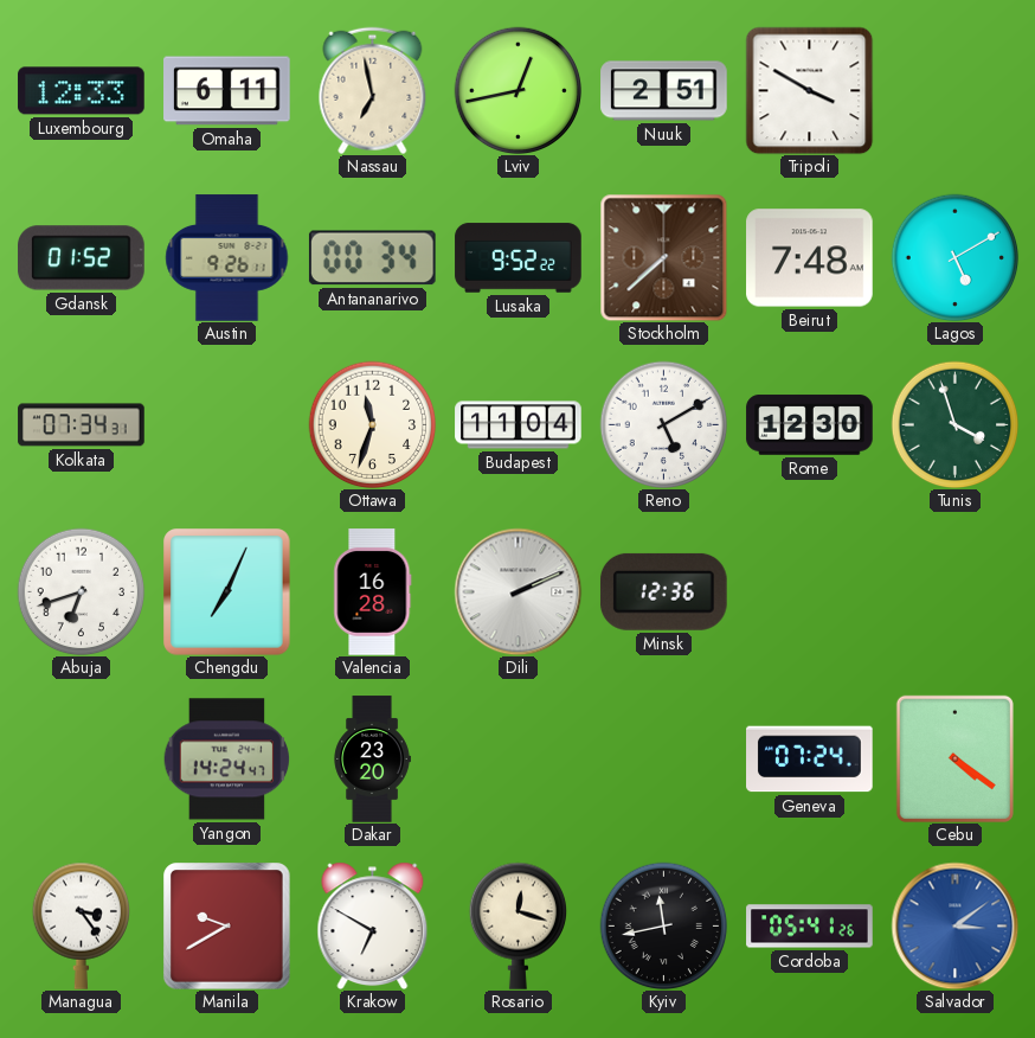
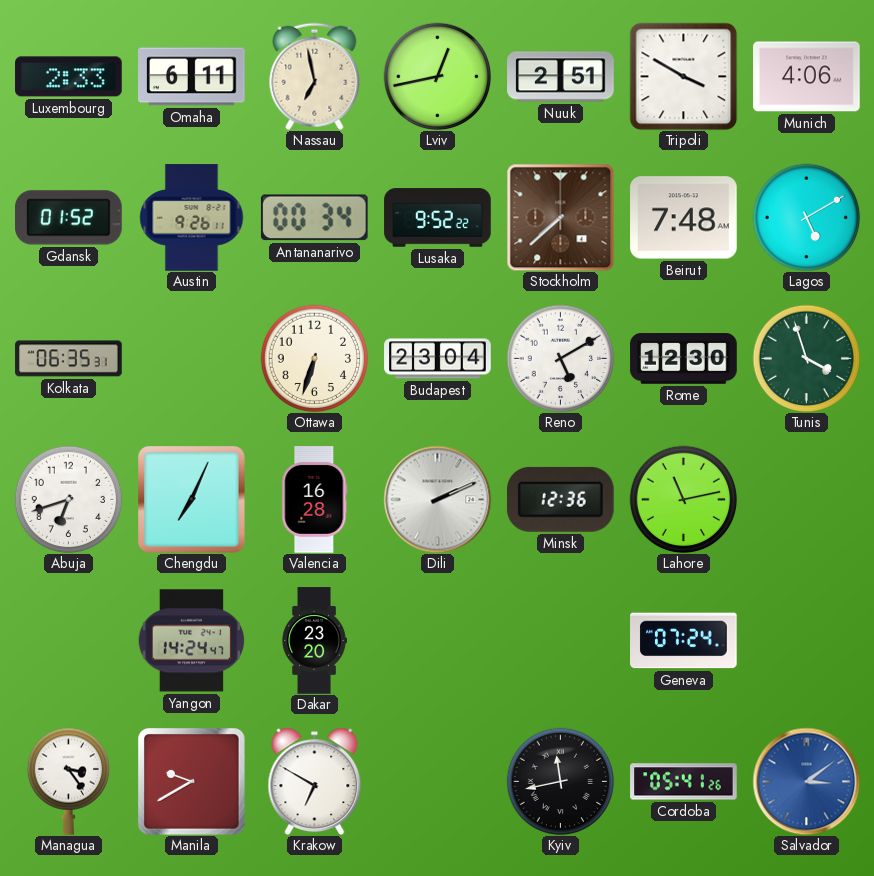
Luxembourg: 12:33 -> 2:33
Munich: none -> 4:06
Kolkata: 07:34 -> 06:35
Ottawa: 11:33 -> 6:33
Budapest: 11:04 -> 23:04
Lahore: none -> 11:13
Cebu: 4:21 -> none
Rosario: 12:18 -> none
